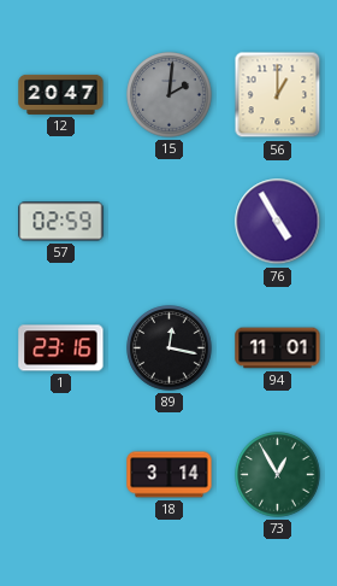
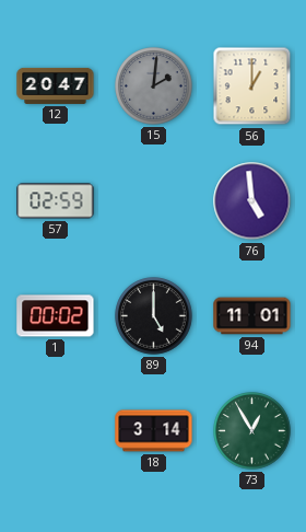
76: 4:55 -> 4:59
1: 23:16 -> 00:02
89: 12:17 -> 5:00
